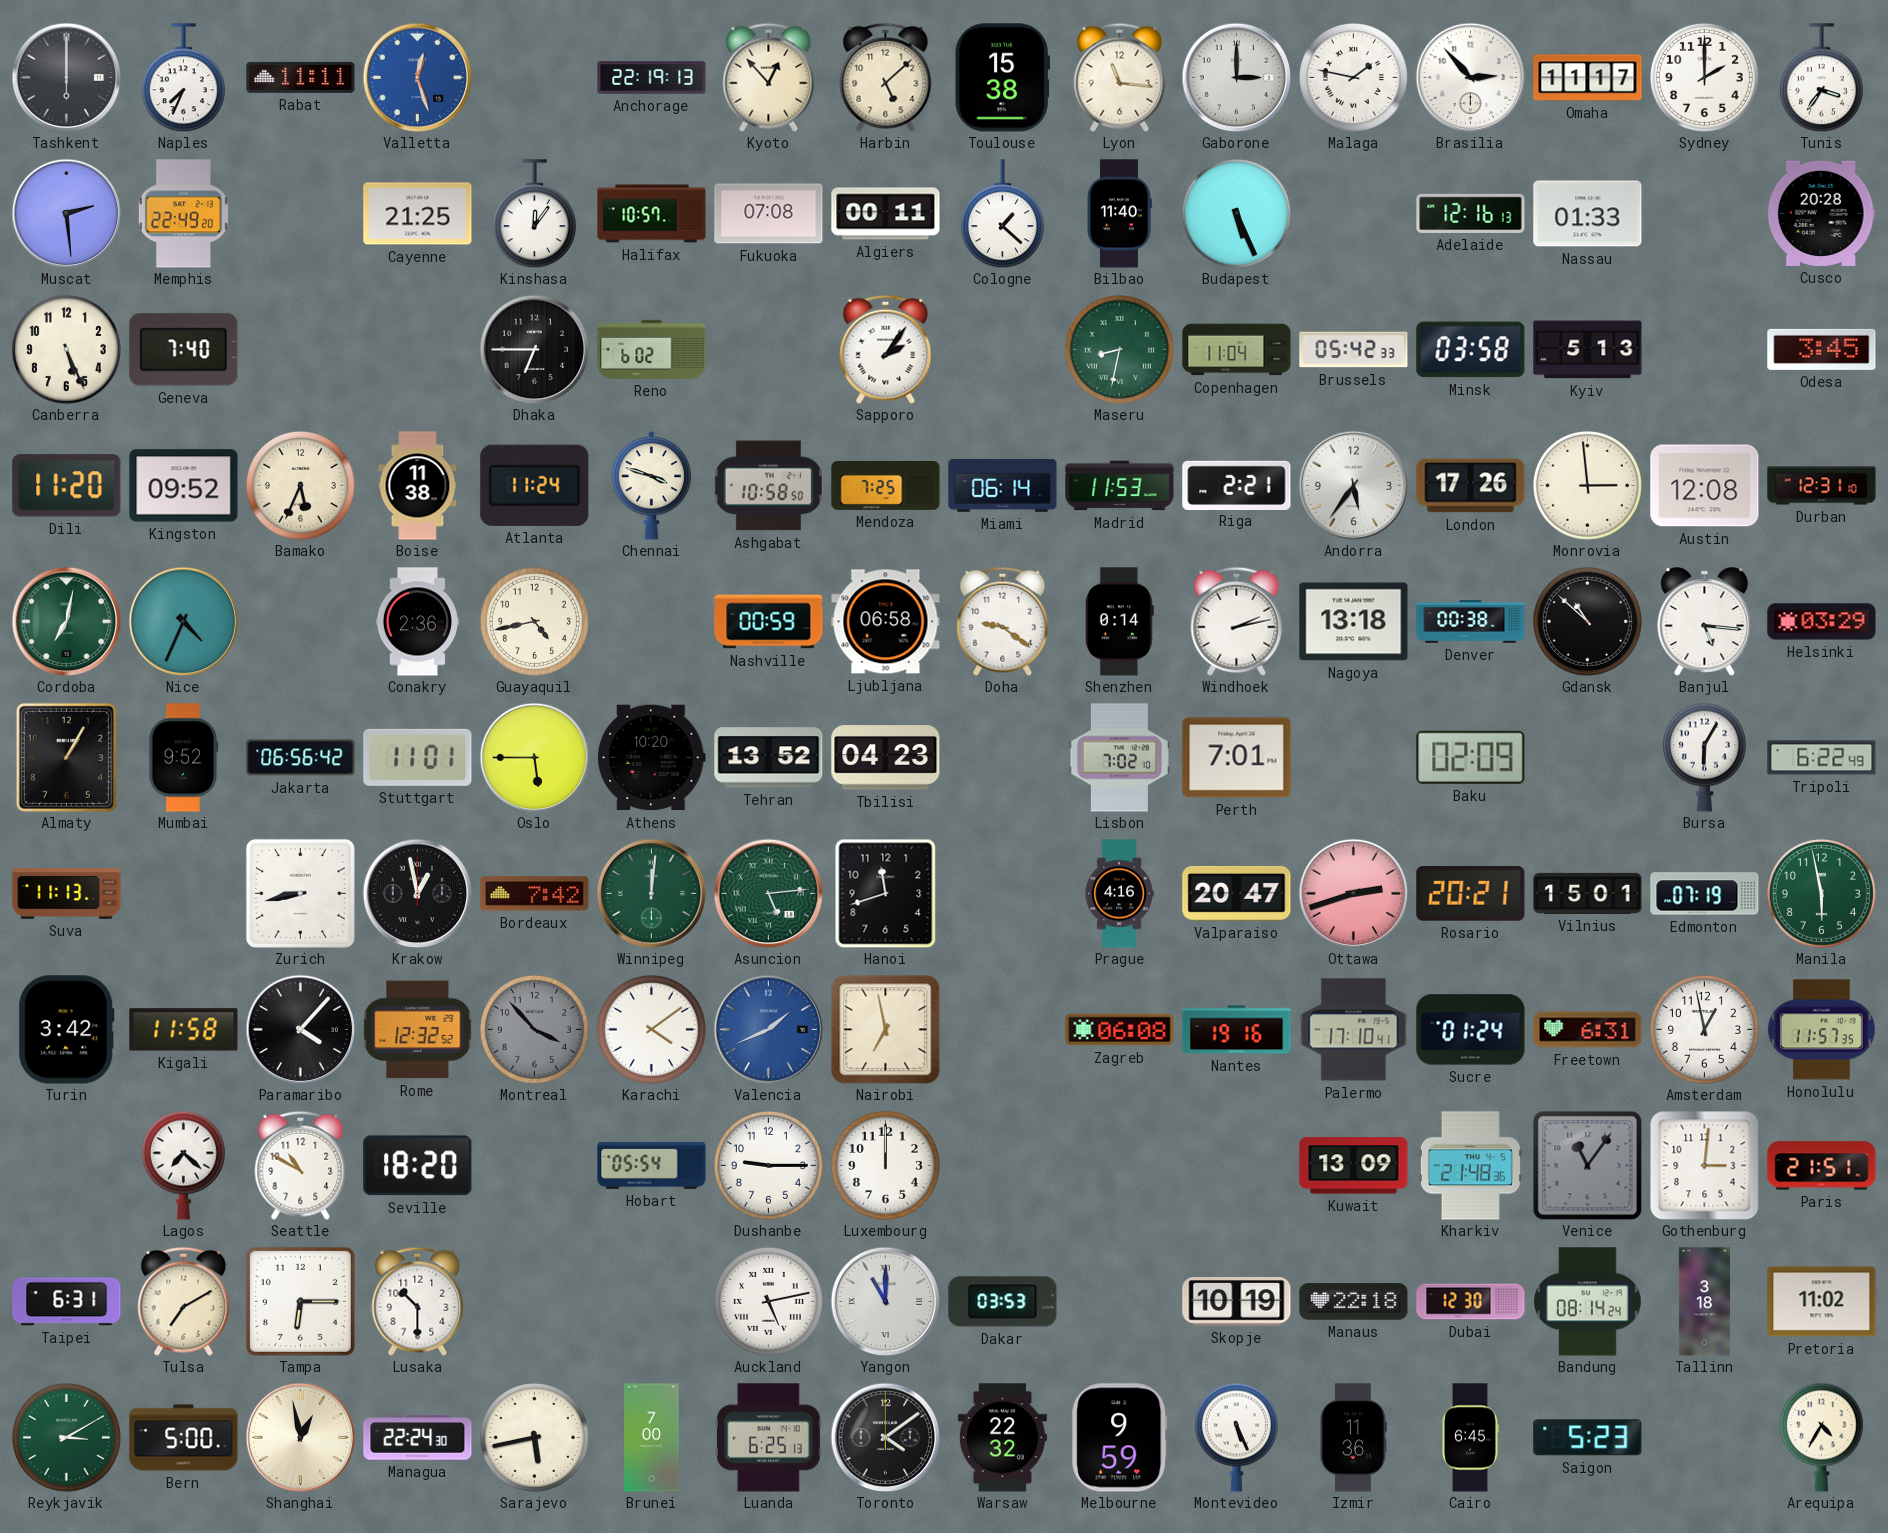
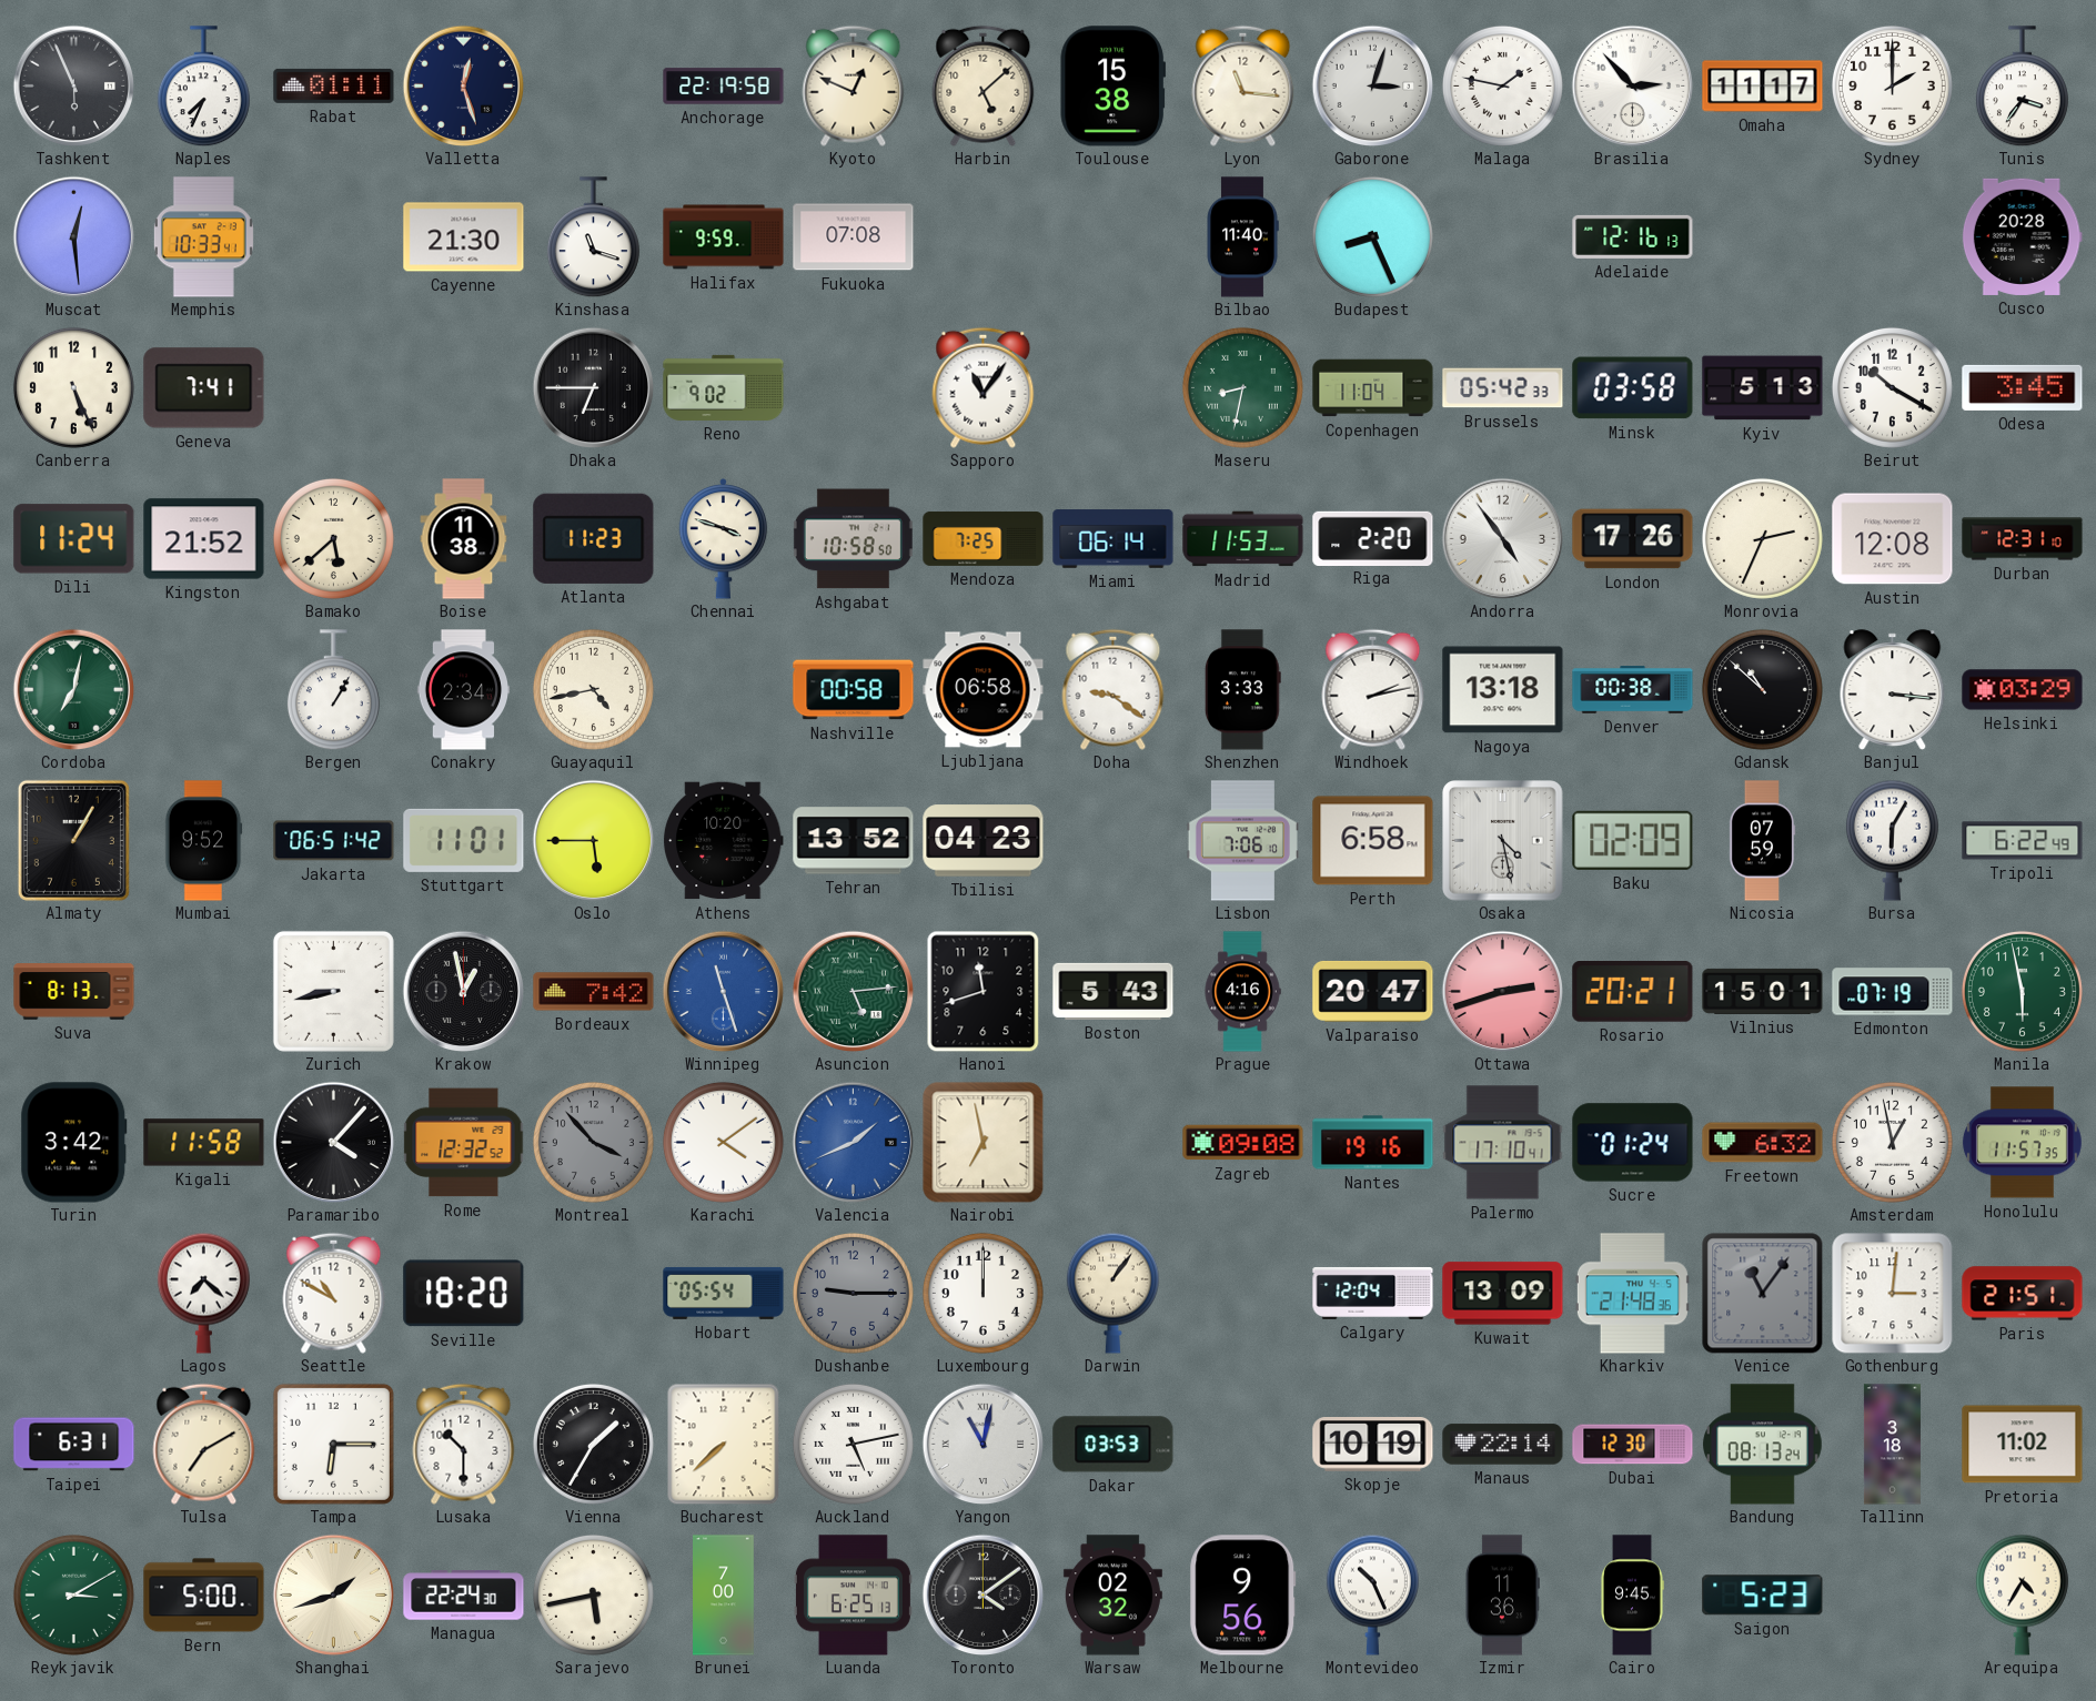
Tashkent: 6:00 -> 5:56
Rabat: 11:11 -> 01:11
Valletta dial: blue -> navy
Anchorage: 22:19:13 -> 22:19:58
Kyoto: 12:53 -> 12:49
Gaborone: 3:00 -> 3:03
Muscat: 2:29 -> 12:29
Memphis: 22:49 -> 10:33
Cayenne: 21:25 -> 21:30
Kinshasa: 12:06 -> 11:18
Halifax: 10:57 -> 9:59
Algiers: 00:11 -> none
Cologne: 1:22 -> none
Budapest: 5:26 -> 8:26
Nassau: 01:33 -> none
Geneva: 7:40 -> 7:41
Reno: 6:02 -> 9:02
Sapporo: 2:06 -> 11:06
Beirut: none -> 10:20
Dili: 11:20 -> 11:24
Kingston: 09:52 -> 21:52
Bamako: 5:34 -> 5:38
Atlanta: 11:24 -> 11:23
Riga: 2:21 -> 2:20
Andorra: 5:36 -> 4:54
Monrovia: 2:59 -> 2:34
Nice: 4:34 -> none
Bergen: none -> 1:05
Conakry: 2:36 -> 2:34
Nashville: 00:59 -> 00:58
Shenzhen: 0:14 -> 3:33
Banjul: 5:16 -> 3:16
Jakarta: 06:56 -> 06:51
Lisbon: 7:02 -> 7:06
Perth: 7:01 -> 6:58
Osaka: none -> 4:28
Nicosia: none -> 07:59
Suva: 11:13 -> 8:13
Winnipeg: 12:01 -> 11:27
Winnipeg dial: green -> blue
Boston: none -> 5:43
Zagreb: 06:08 -> 09:08
Freetown: 6:31 -> 6:32
Dushanbe dial: white -> grey
Darwin: none -> 1:06
Calgary: none -> 12:04
Vienna: none -> 1:35
Bucharest: none -> 7:38
Yangon: 11:00 -> 11:02
Manaus: 22:18 -> 22:14
Bandung: 08:14 -> 08:13
Shanghai: 12:58 -> 1:42
Warsaw: 22:32 -> 02:32
Melbourne: 9:59 -> 9:56
Montevideo: 5:26 -> 10:26
Cairo: 6:45 -> 9:45
